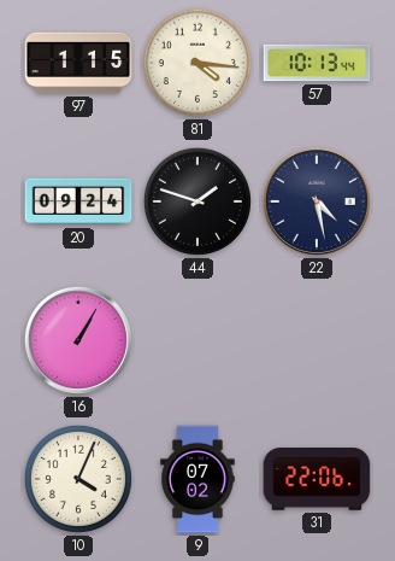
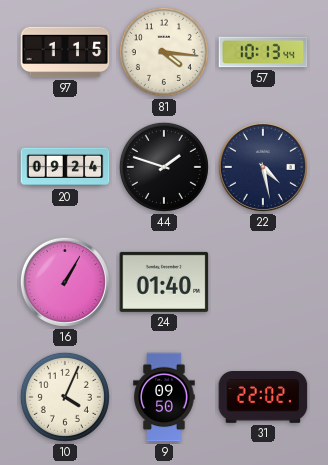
24: none -> 01:40
9: 07:02 -> 09:50
31: 22:06 -> 22:02
